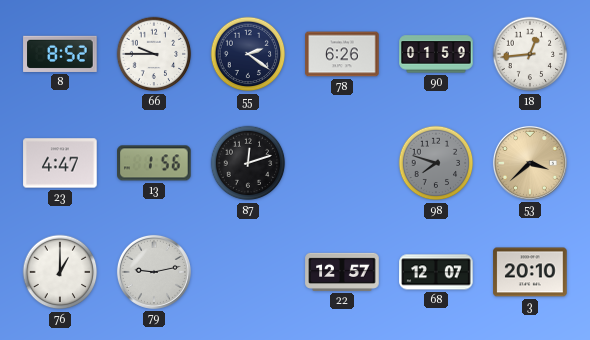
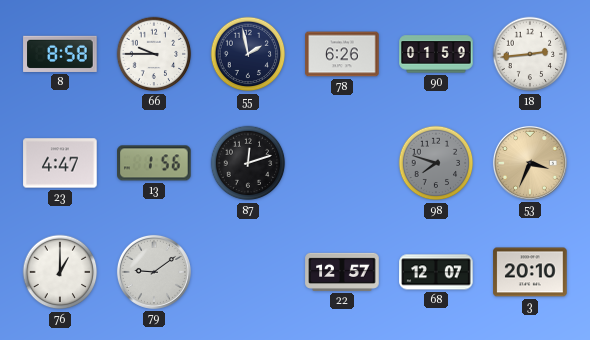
8: 8:52 -> 8:58
55: 2:21 -> 1:58
18: 12:44 -> 2:44
53: 3:38 -> 3:34
79: 9:13 -> 9:09
